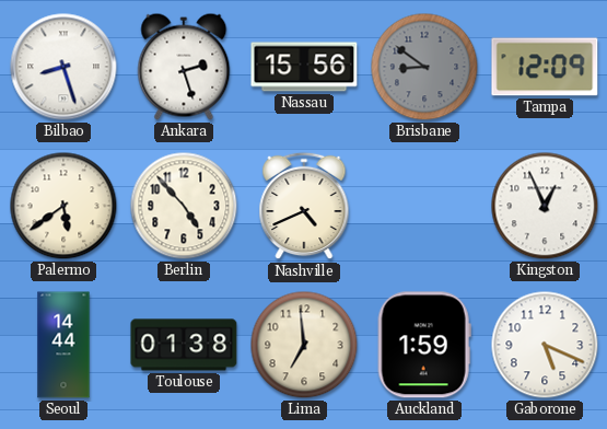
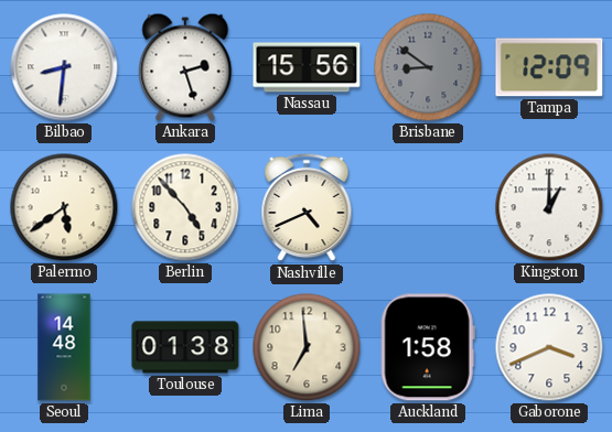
Bilbao: 8:27 -> 8:31
Kingston: 12:56 -> 1:00
Seoul: 14:44 -> 14:48
Auckland: 1:59 -> 1:58
Gaborone: 5:19 -> 3:41
